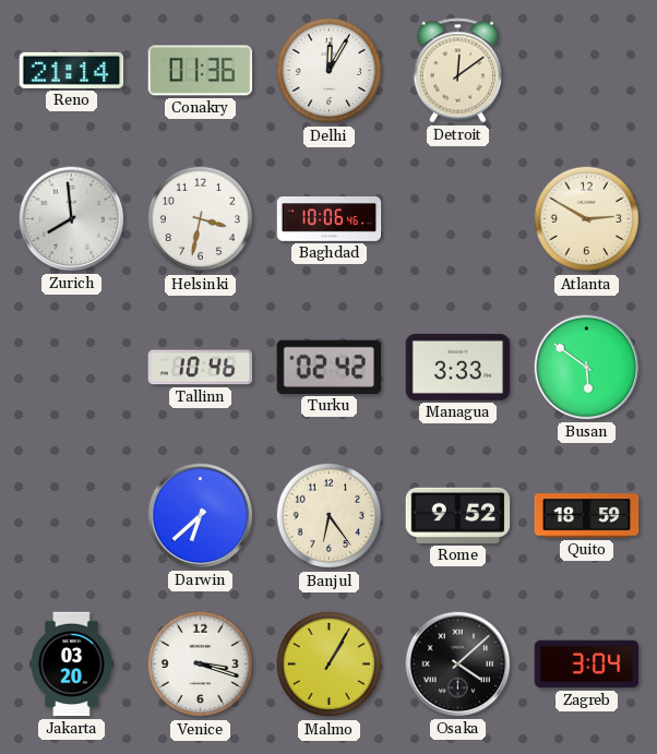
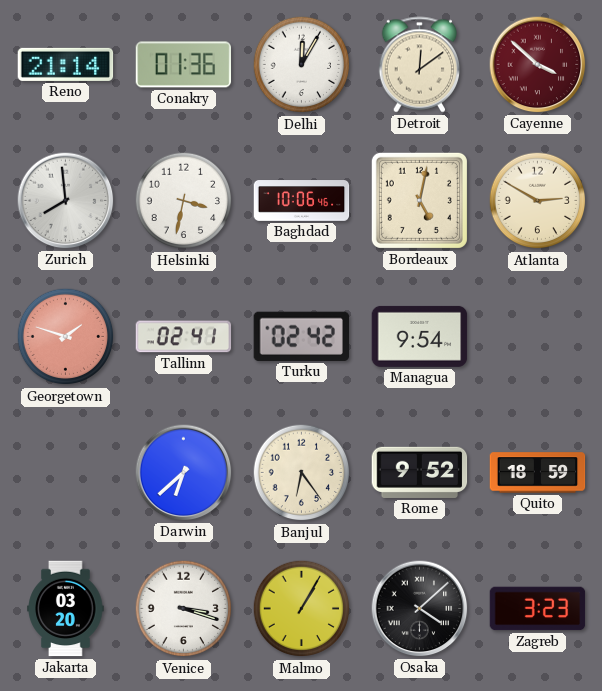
Cayenne: none -> 3:52
Bordeaux: none -> 5:02
Georgetown: none -> 1:48
Tallinn: 10:46 -> 02:41
Managua: 3:33 -> 9:54
Busan: 5:51 -> none
Zagreb: 3:04 -> 3:23
